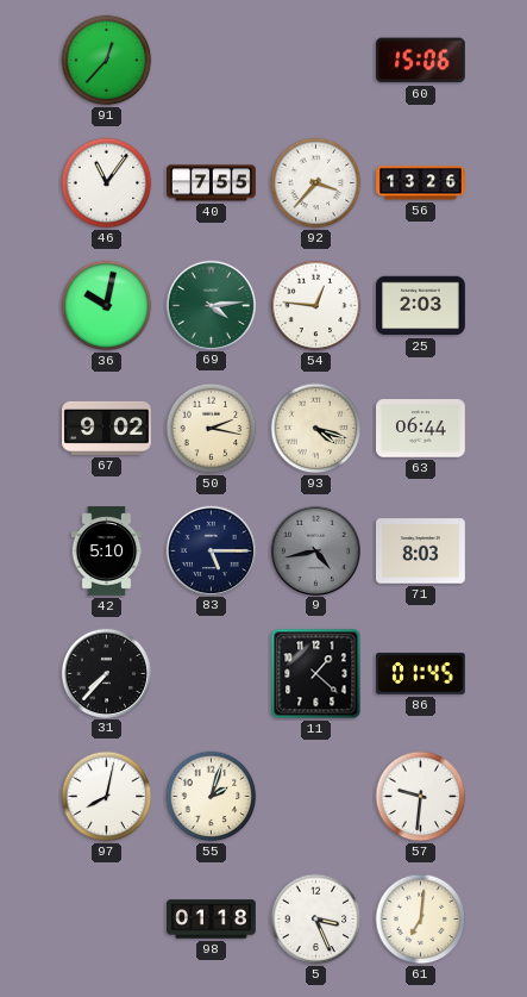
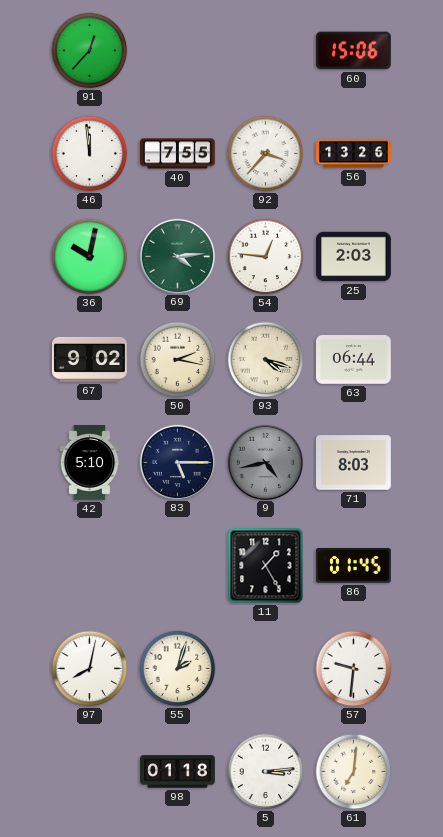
46: 11:06 -> 11:59
31: 7:37 -> none
11: 1:22 -> 1:25
5: 3:26 -> 3:14
